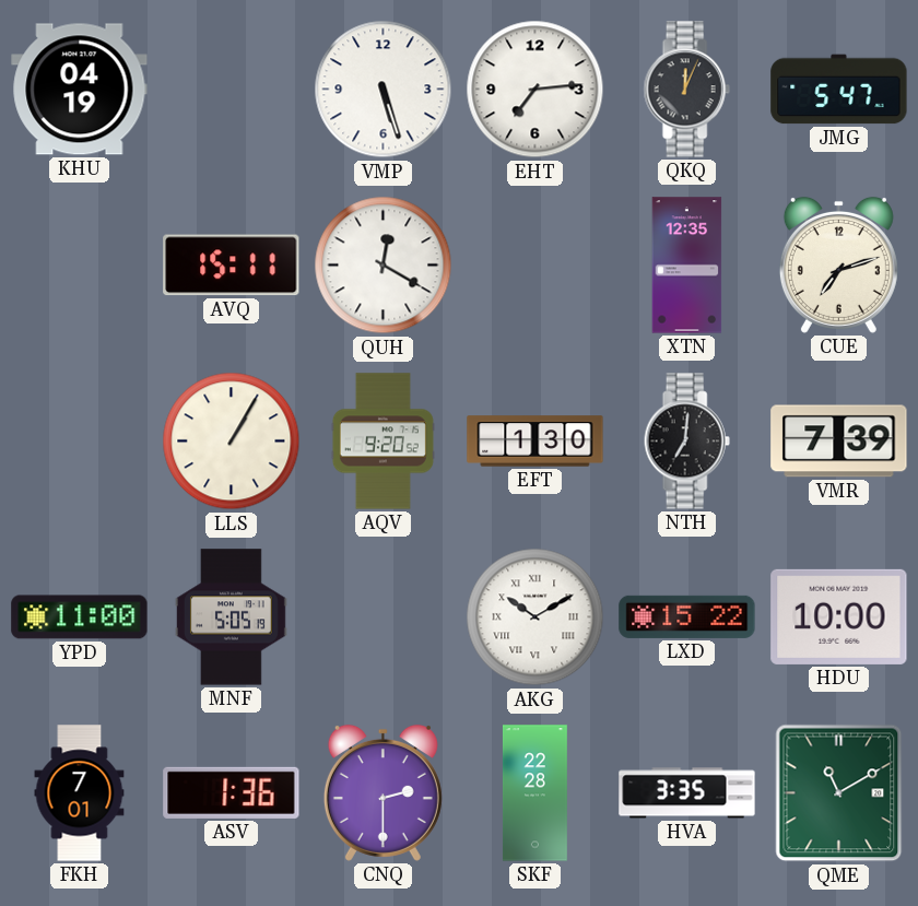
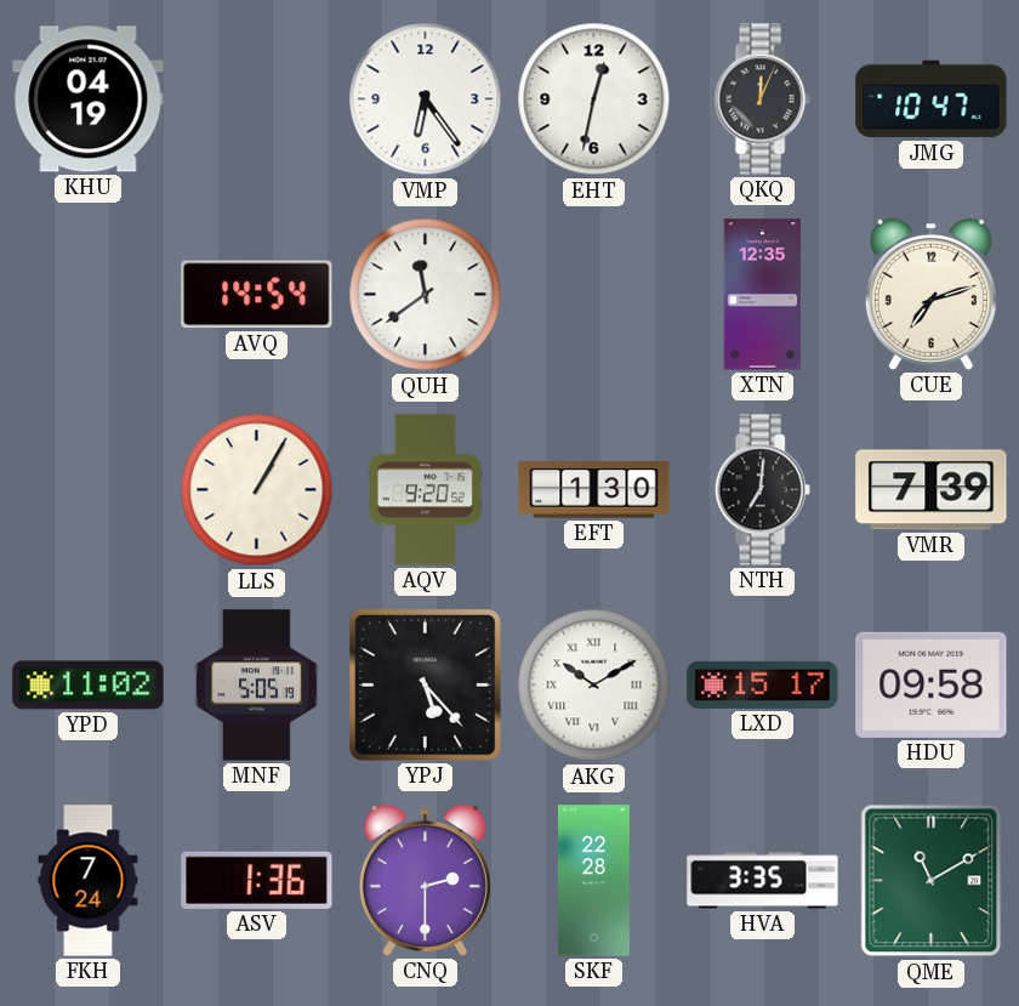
VMP: 5:27 -> 6:24
EHT: 7:14 -> 12:32
JMG: 5:47 -> 10:47
AVQ: 15:11 -> 14:54
QUH: 12:20 -> 11:39
YPD: 11:00 -> 11:02
YPJ: none -> 5:23
LXD: 15:22 -> 15:17
HDU: 10:00 -> 09:58
FKH: 7:01 -> 7:24
